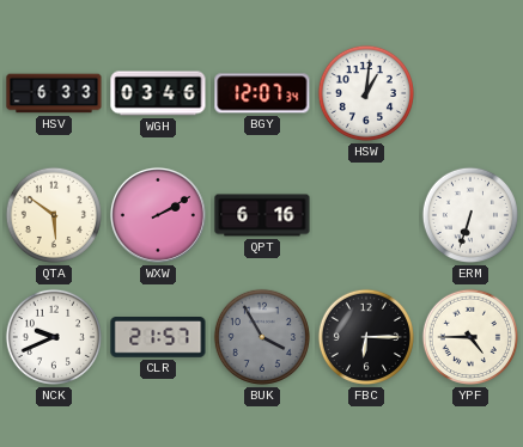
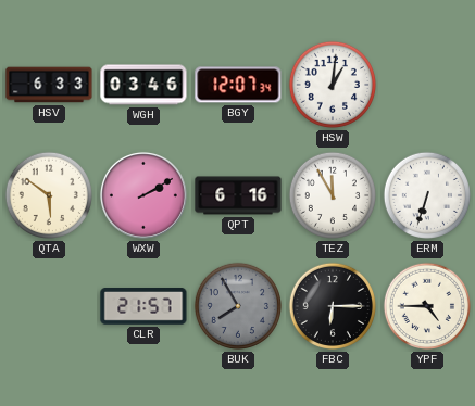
TEZ: none -> 11:55
NCK: 9:41 -> none
BUK: 3:55 -> 7:55
